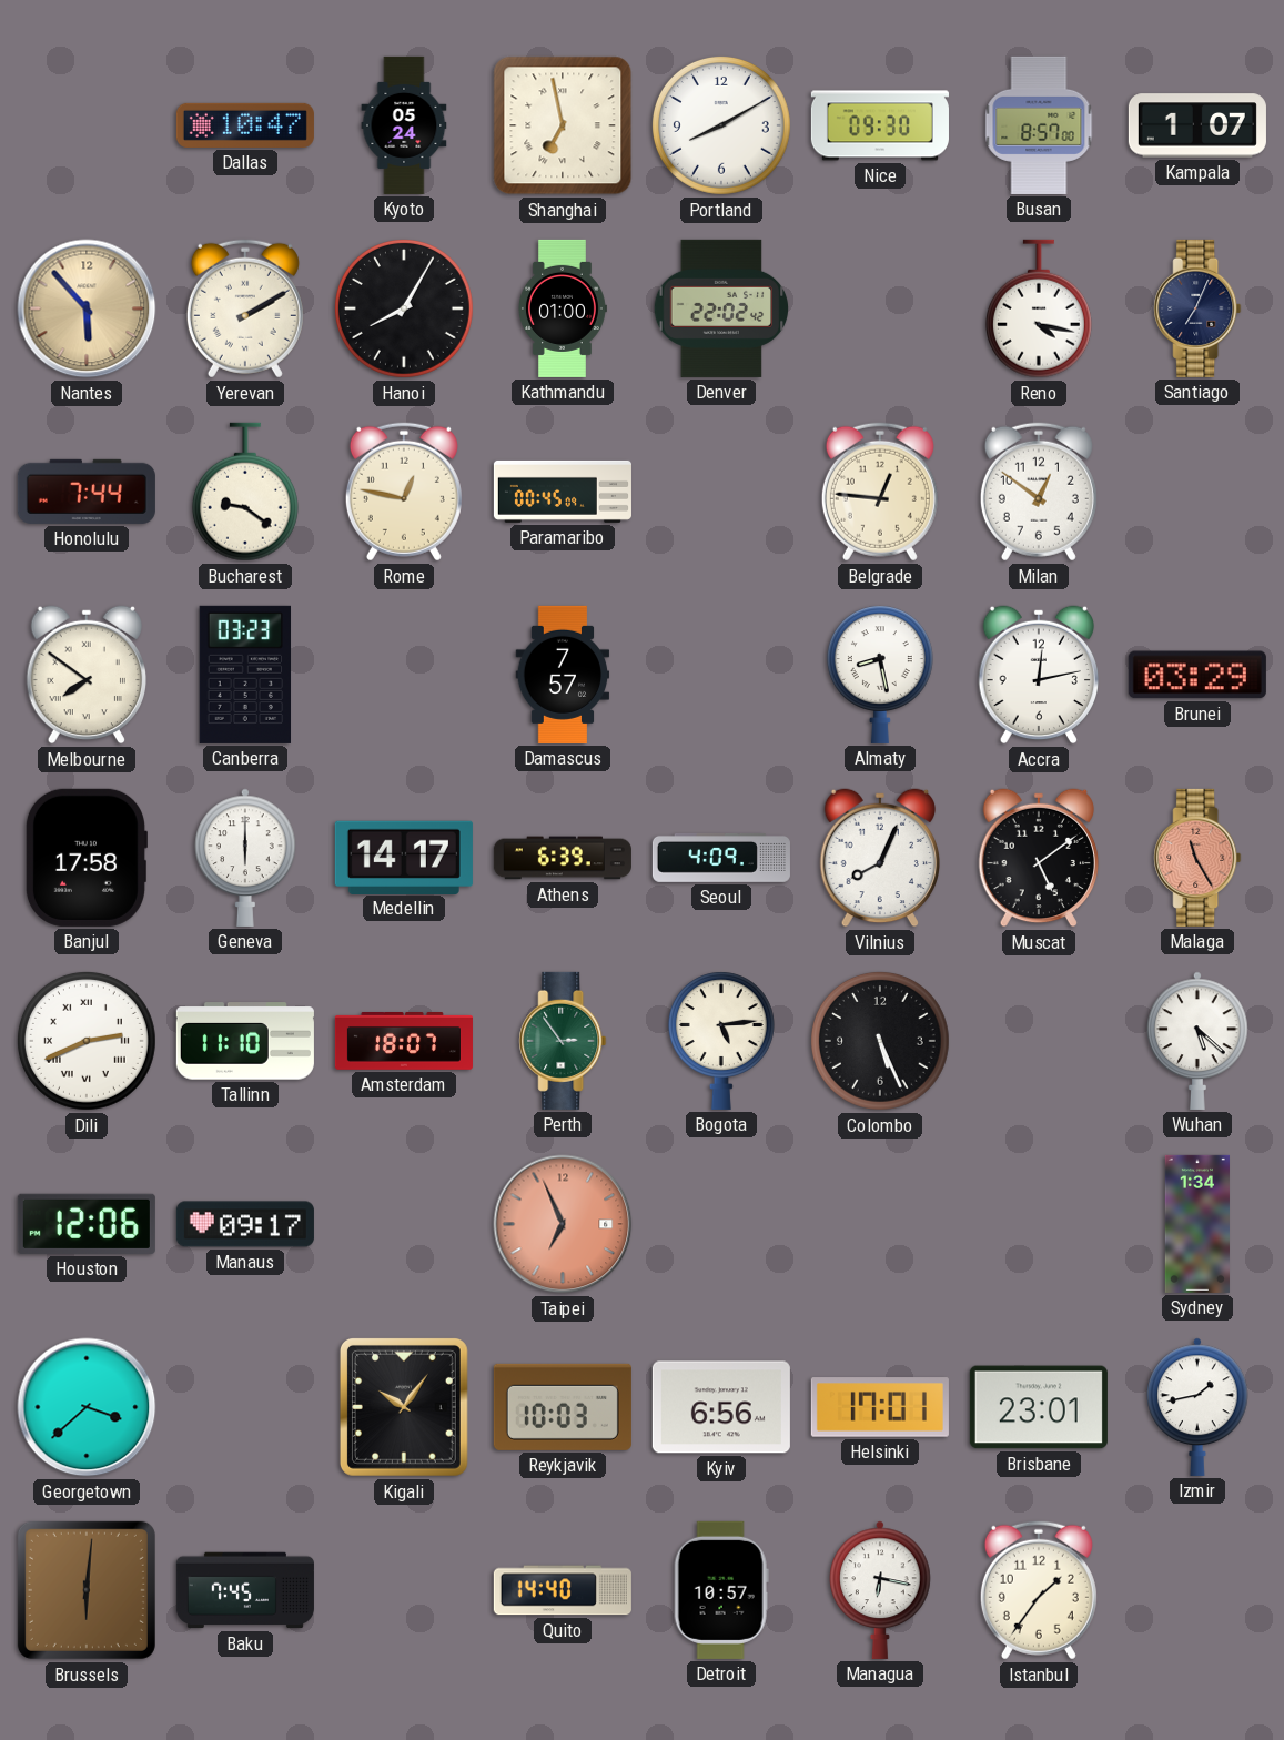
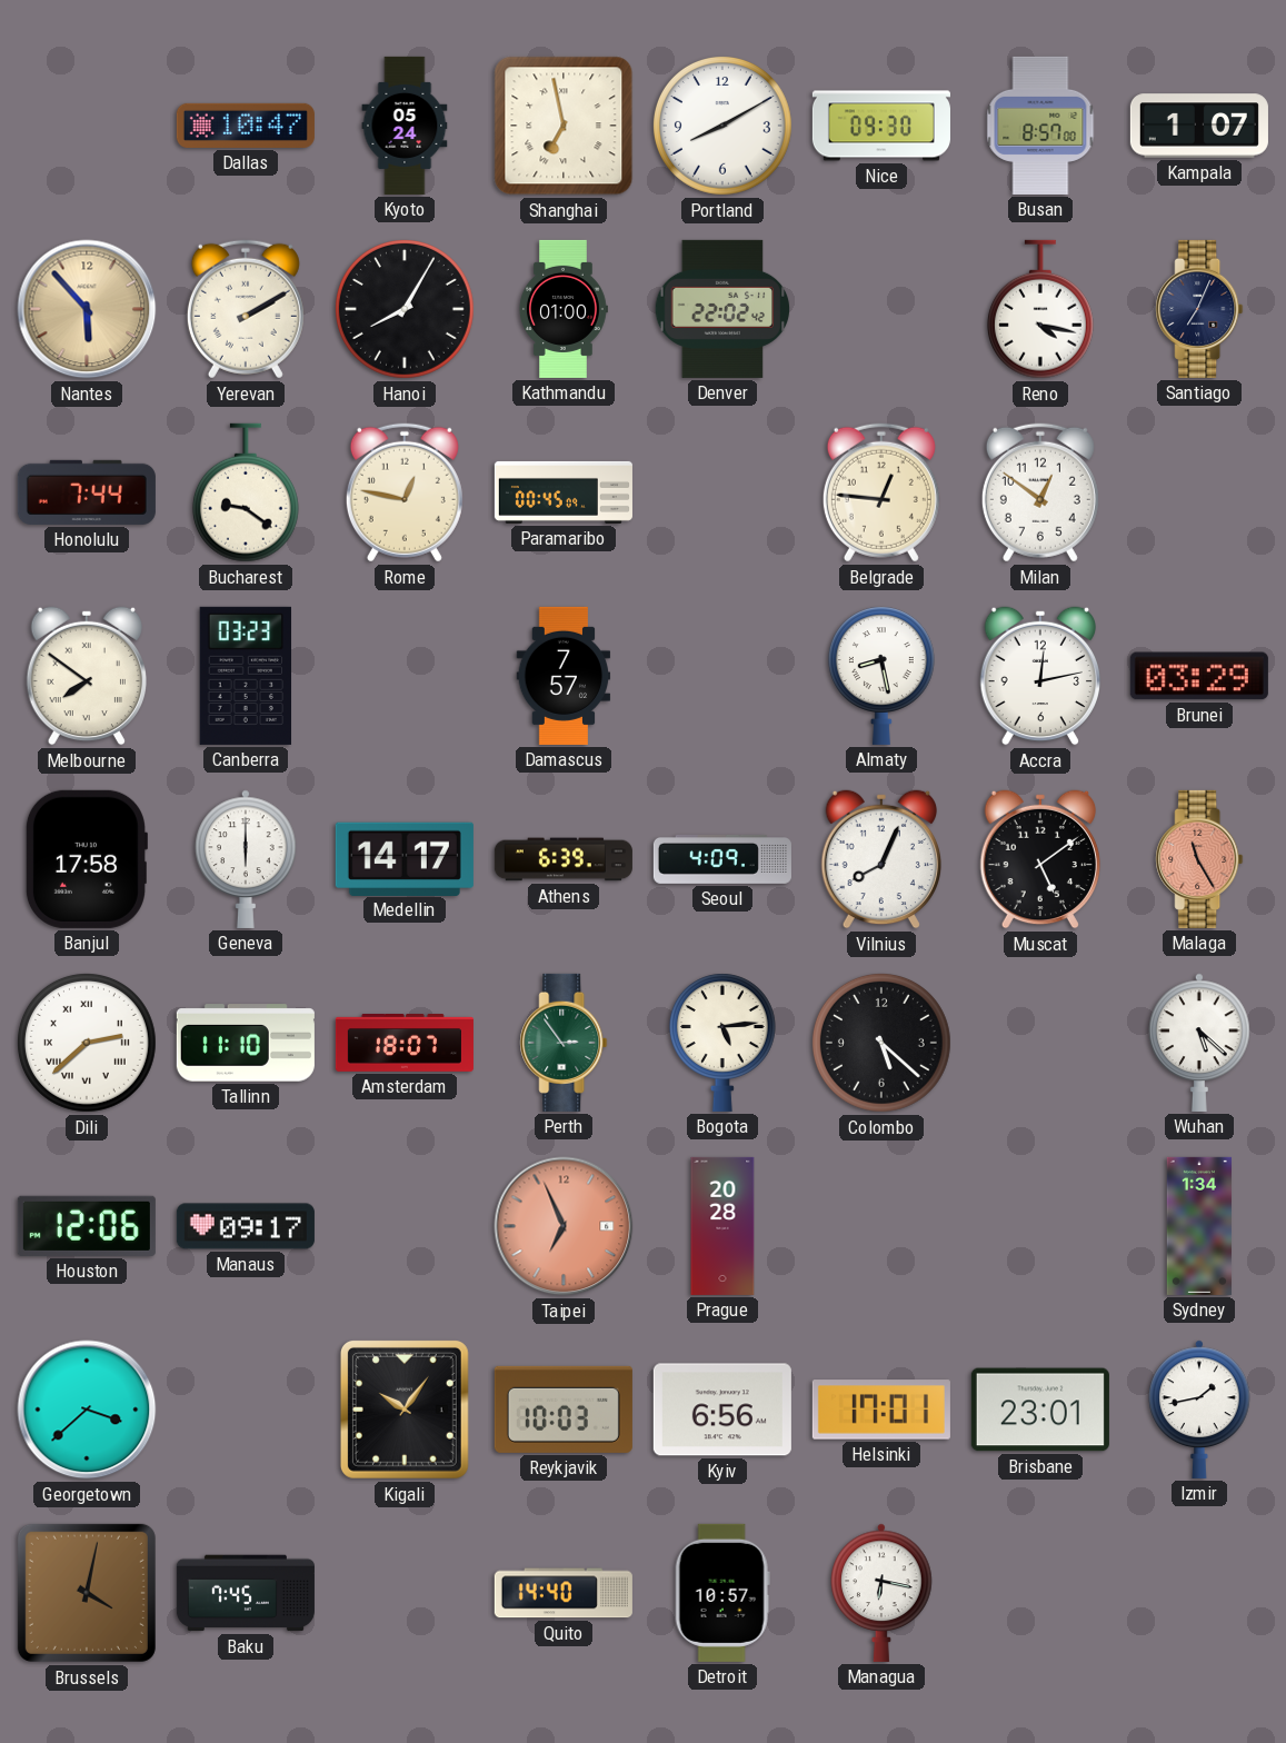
Dili: 2:41 -> 2:38
Colombo: 5:26 -> 5:22
Prague: none -> 20:28
Brussels: 6:01 -> 4:02
Istanbul: 1:36 -> none
